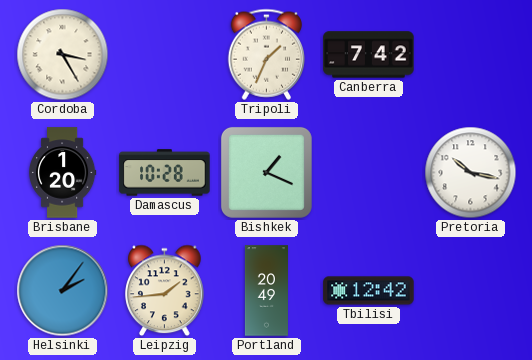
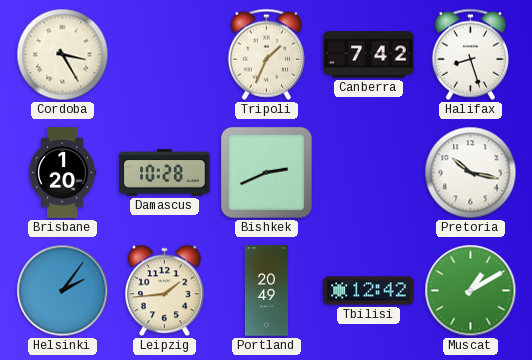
Halifax: none -> 8:27
Bishkek: 1:19 -> 2:41
Muscat: none -> 1:10
